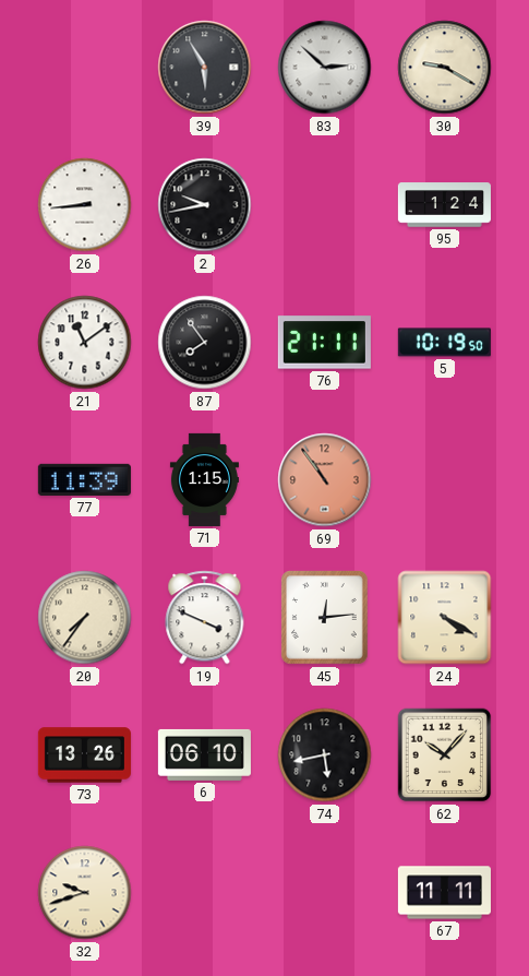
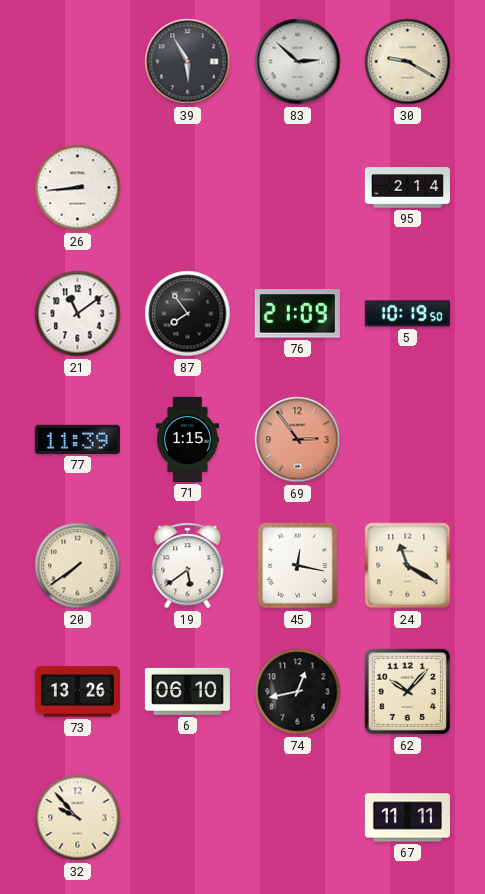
2: 9:43 -> none
95: 1:24 -> 2:14
76: 21:11 -> 21:09
69: 10:54 -> 2:54
20: 7:36 -> 7:39
19: 3:49 -> 5:39
45: 12:14 -> 12:17
24: 4:20 -> 11:20
74: 5:43 -> 12:43
32: 9:42 -> 9:53
